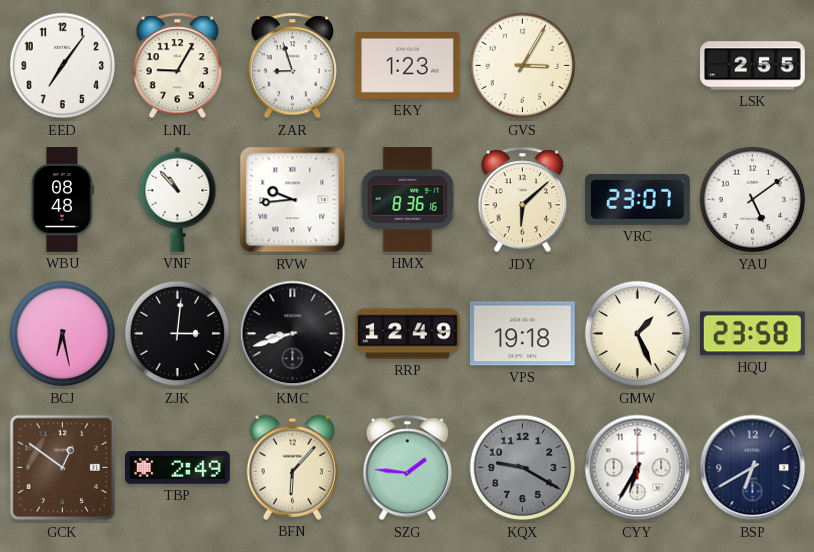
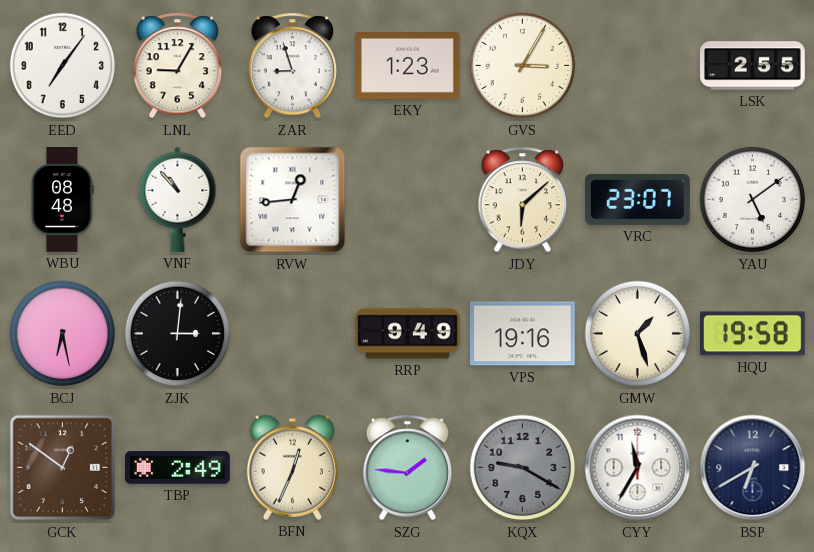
RVW: 9:44 -> 12:44
HMX: 8:36 -> none
KMC: 8:42 -> none
RRP: 12:49 -> 9:49
VPS: 19:18 -> 19:16
GMW: 1:26 -> 1:27
HQU: 23:58 -> 19:58
BFN: 6:07 -> 12:34
CYY: 6:35 -> 11:35
